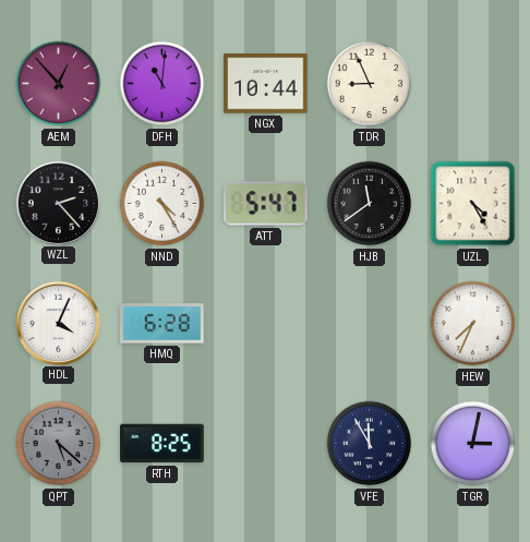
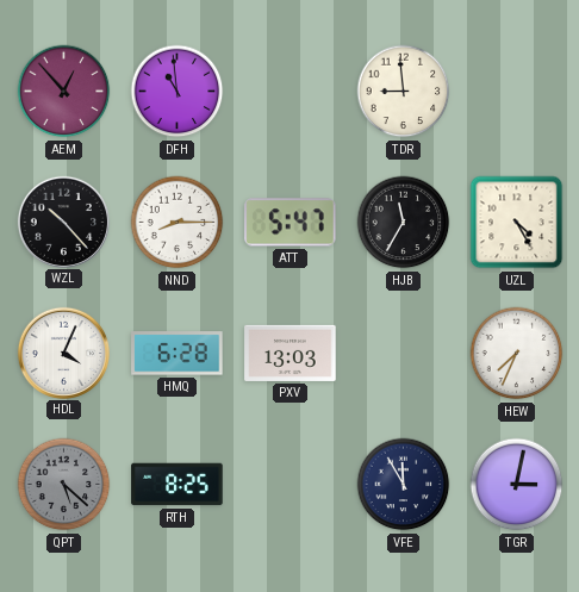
DFH: 11:01 -> 10:59
NGX: 10:44 -> none
TDR: 8:56 -> 8:59
WZL: 2:23 -> 10:23
NND: 4:25 -> 8:15
HJB: 11:39 -> 11:35
PXV: none -> 13:03
